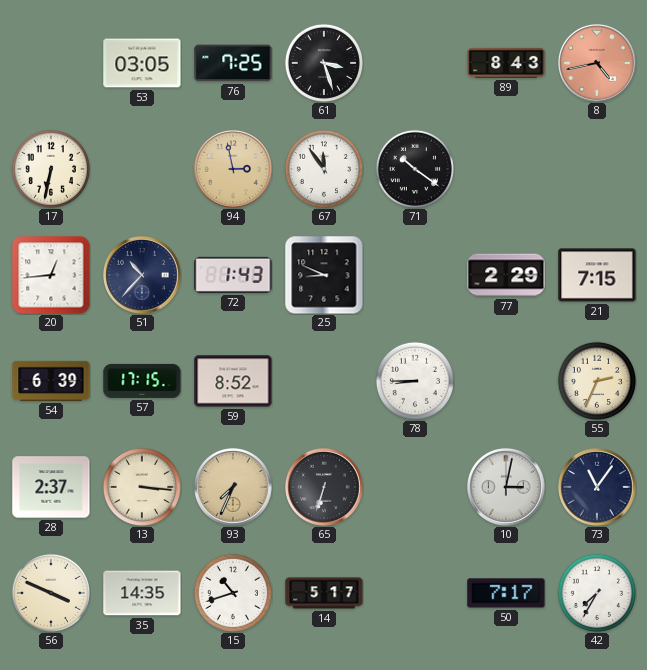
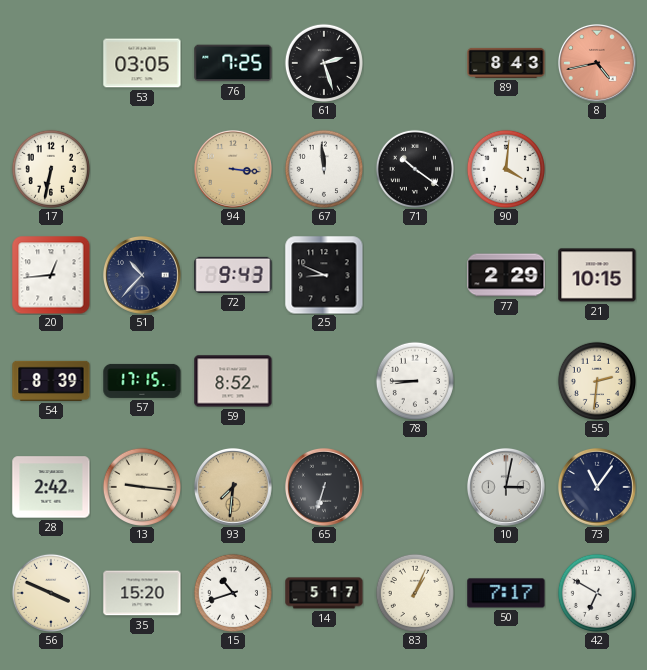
61: 3:27 -> 2:27
94: 2:58 -> 3:16
67: 11:54 -> 11:59
90: none -> 4:01
72: 1:43 -> 9:43
21: 7:15 -> 10:15
54: 6:39 -> 8:39
55: 2:34 -> 2:31
28: 2:37 -> 2:42
13: 3:16 -> 9:16
93: 7:34 -> 7:31
35: 14:35 -> 15:20
83: none -> 1:04
42: 7:35 -> 6:50
